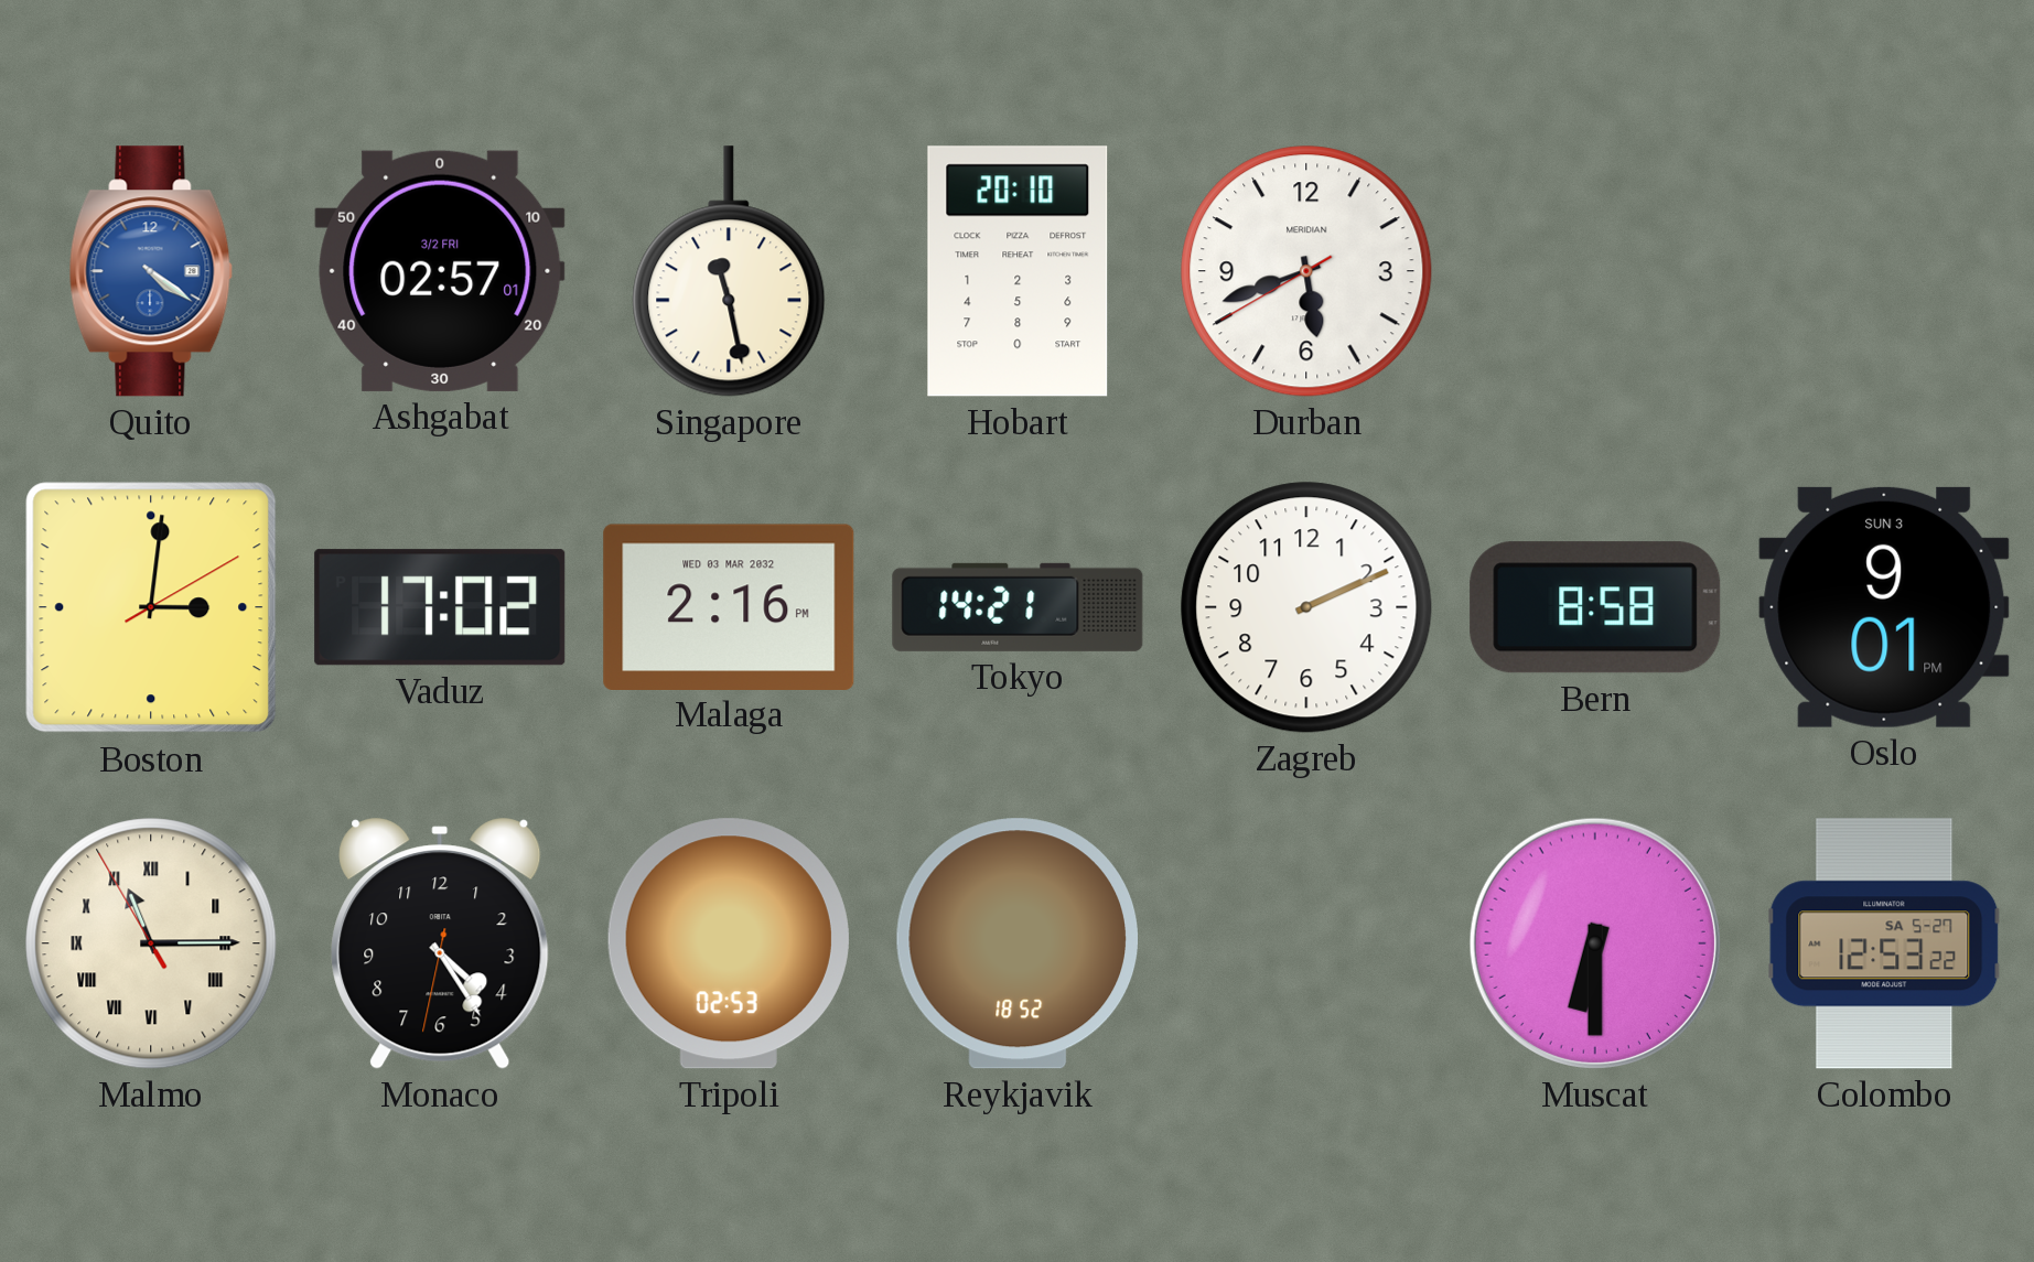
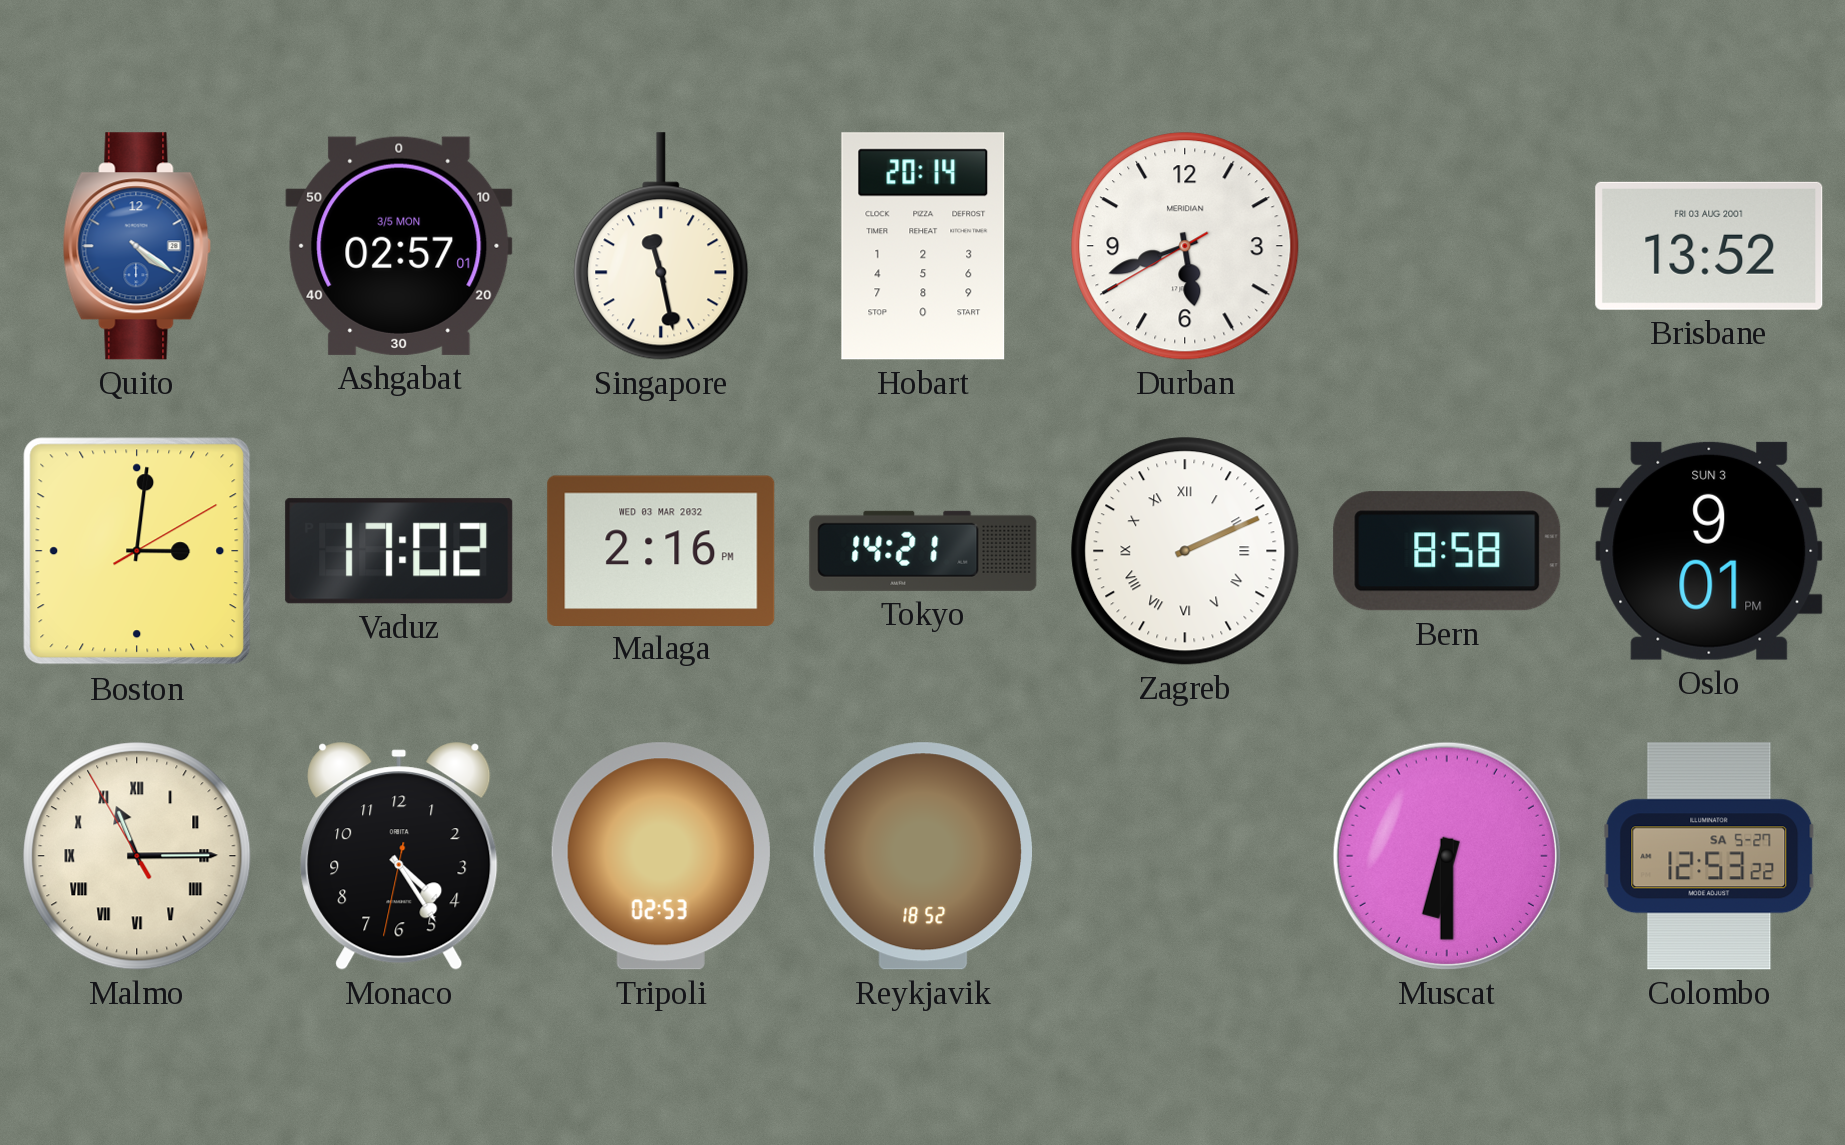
Ashgabat date: 3/2 FRI -> 3/5 MON
Hobart: 20:10 -> 20:14
Brisbane: none -> 13:52
Zagreb numerals: Arabic -> Roman
